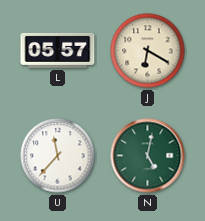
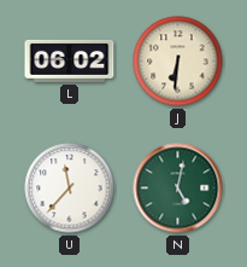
L: 05:57 -> 06:02
J: 6:20 -> 6:31
